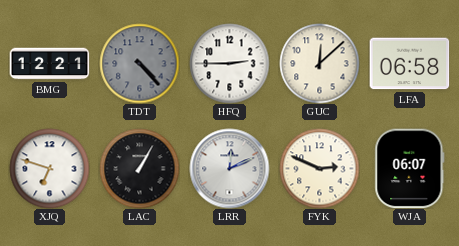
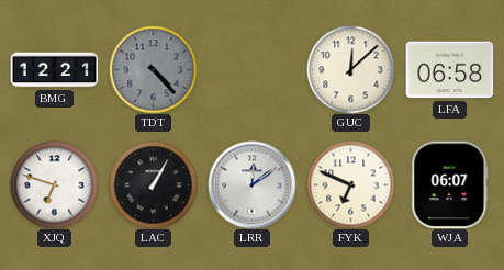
HFQ: 2:45 -> none
LRR: 12:11 -> 12:09
FYK: 2:49 -> 6:49
